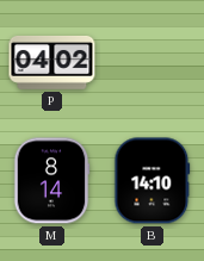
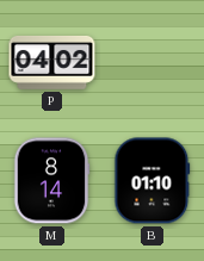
B: 14:10 -> 01:10
